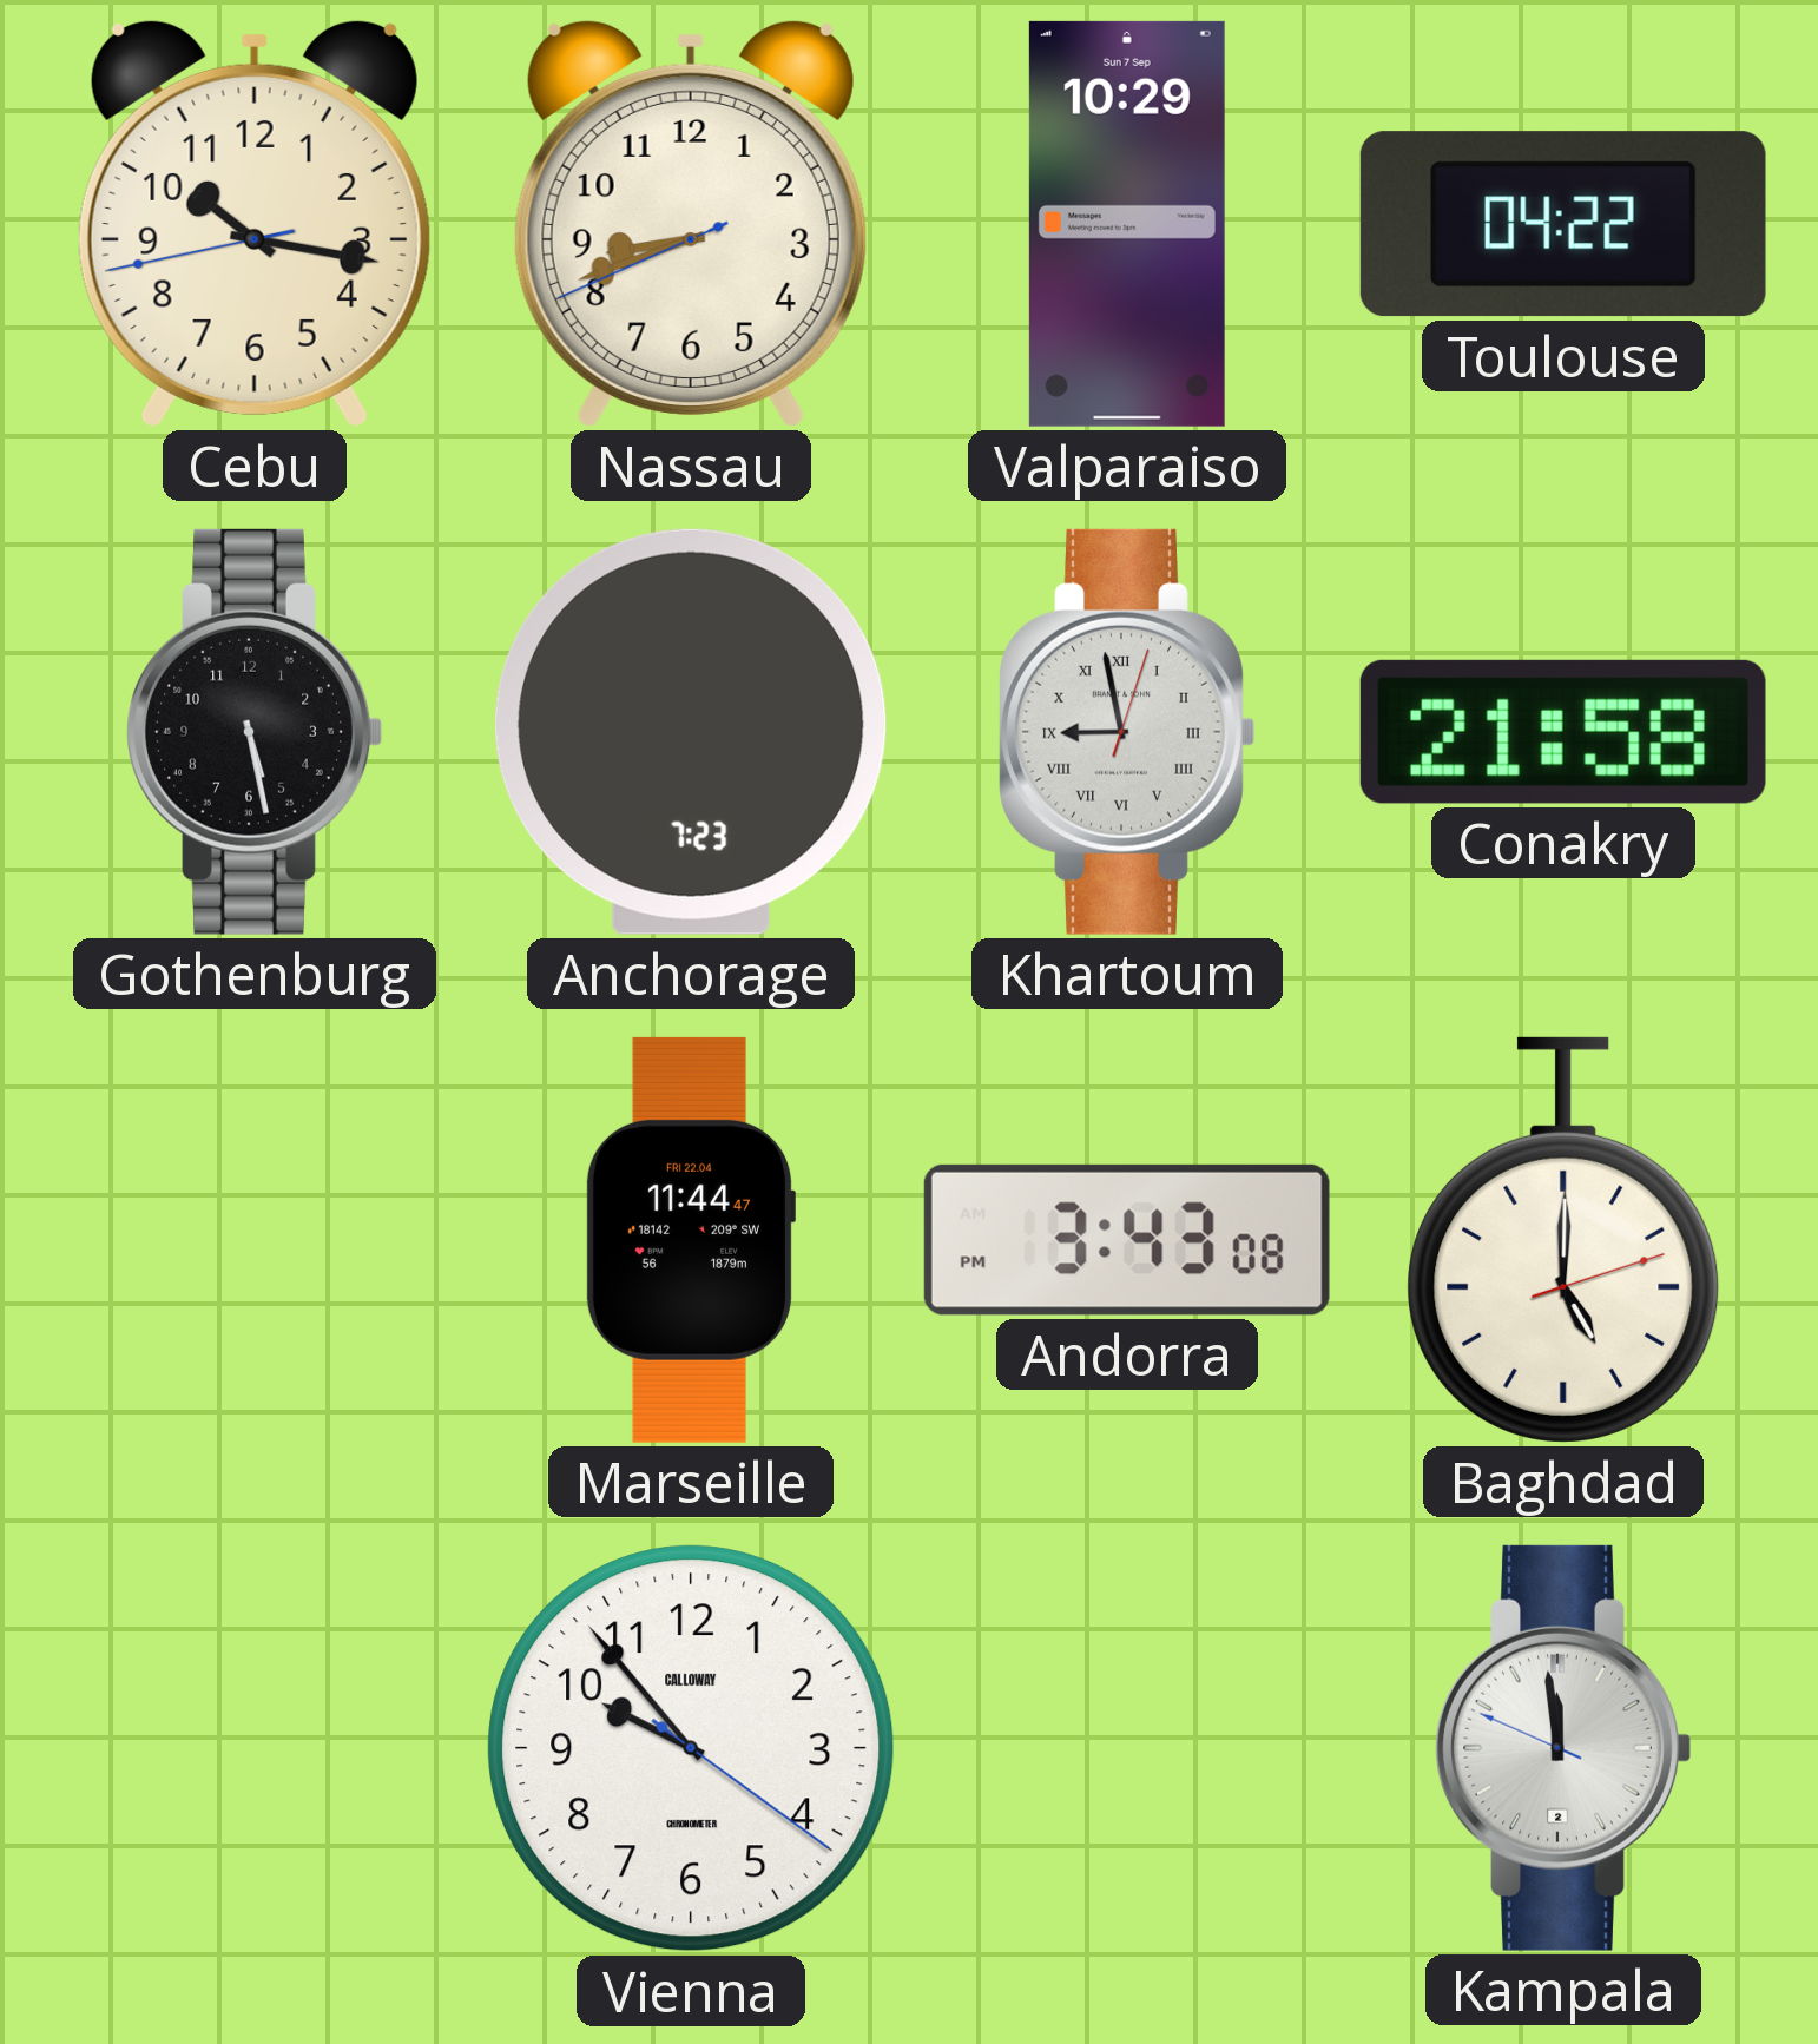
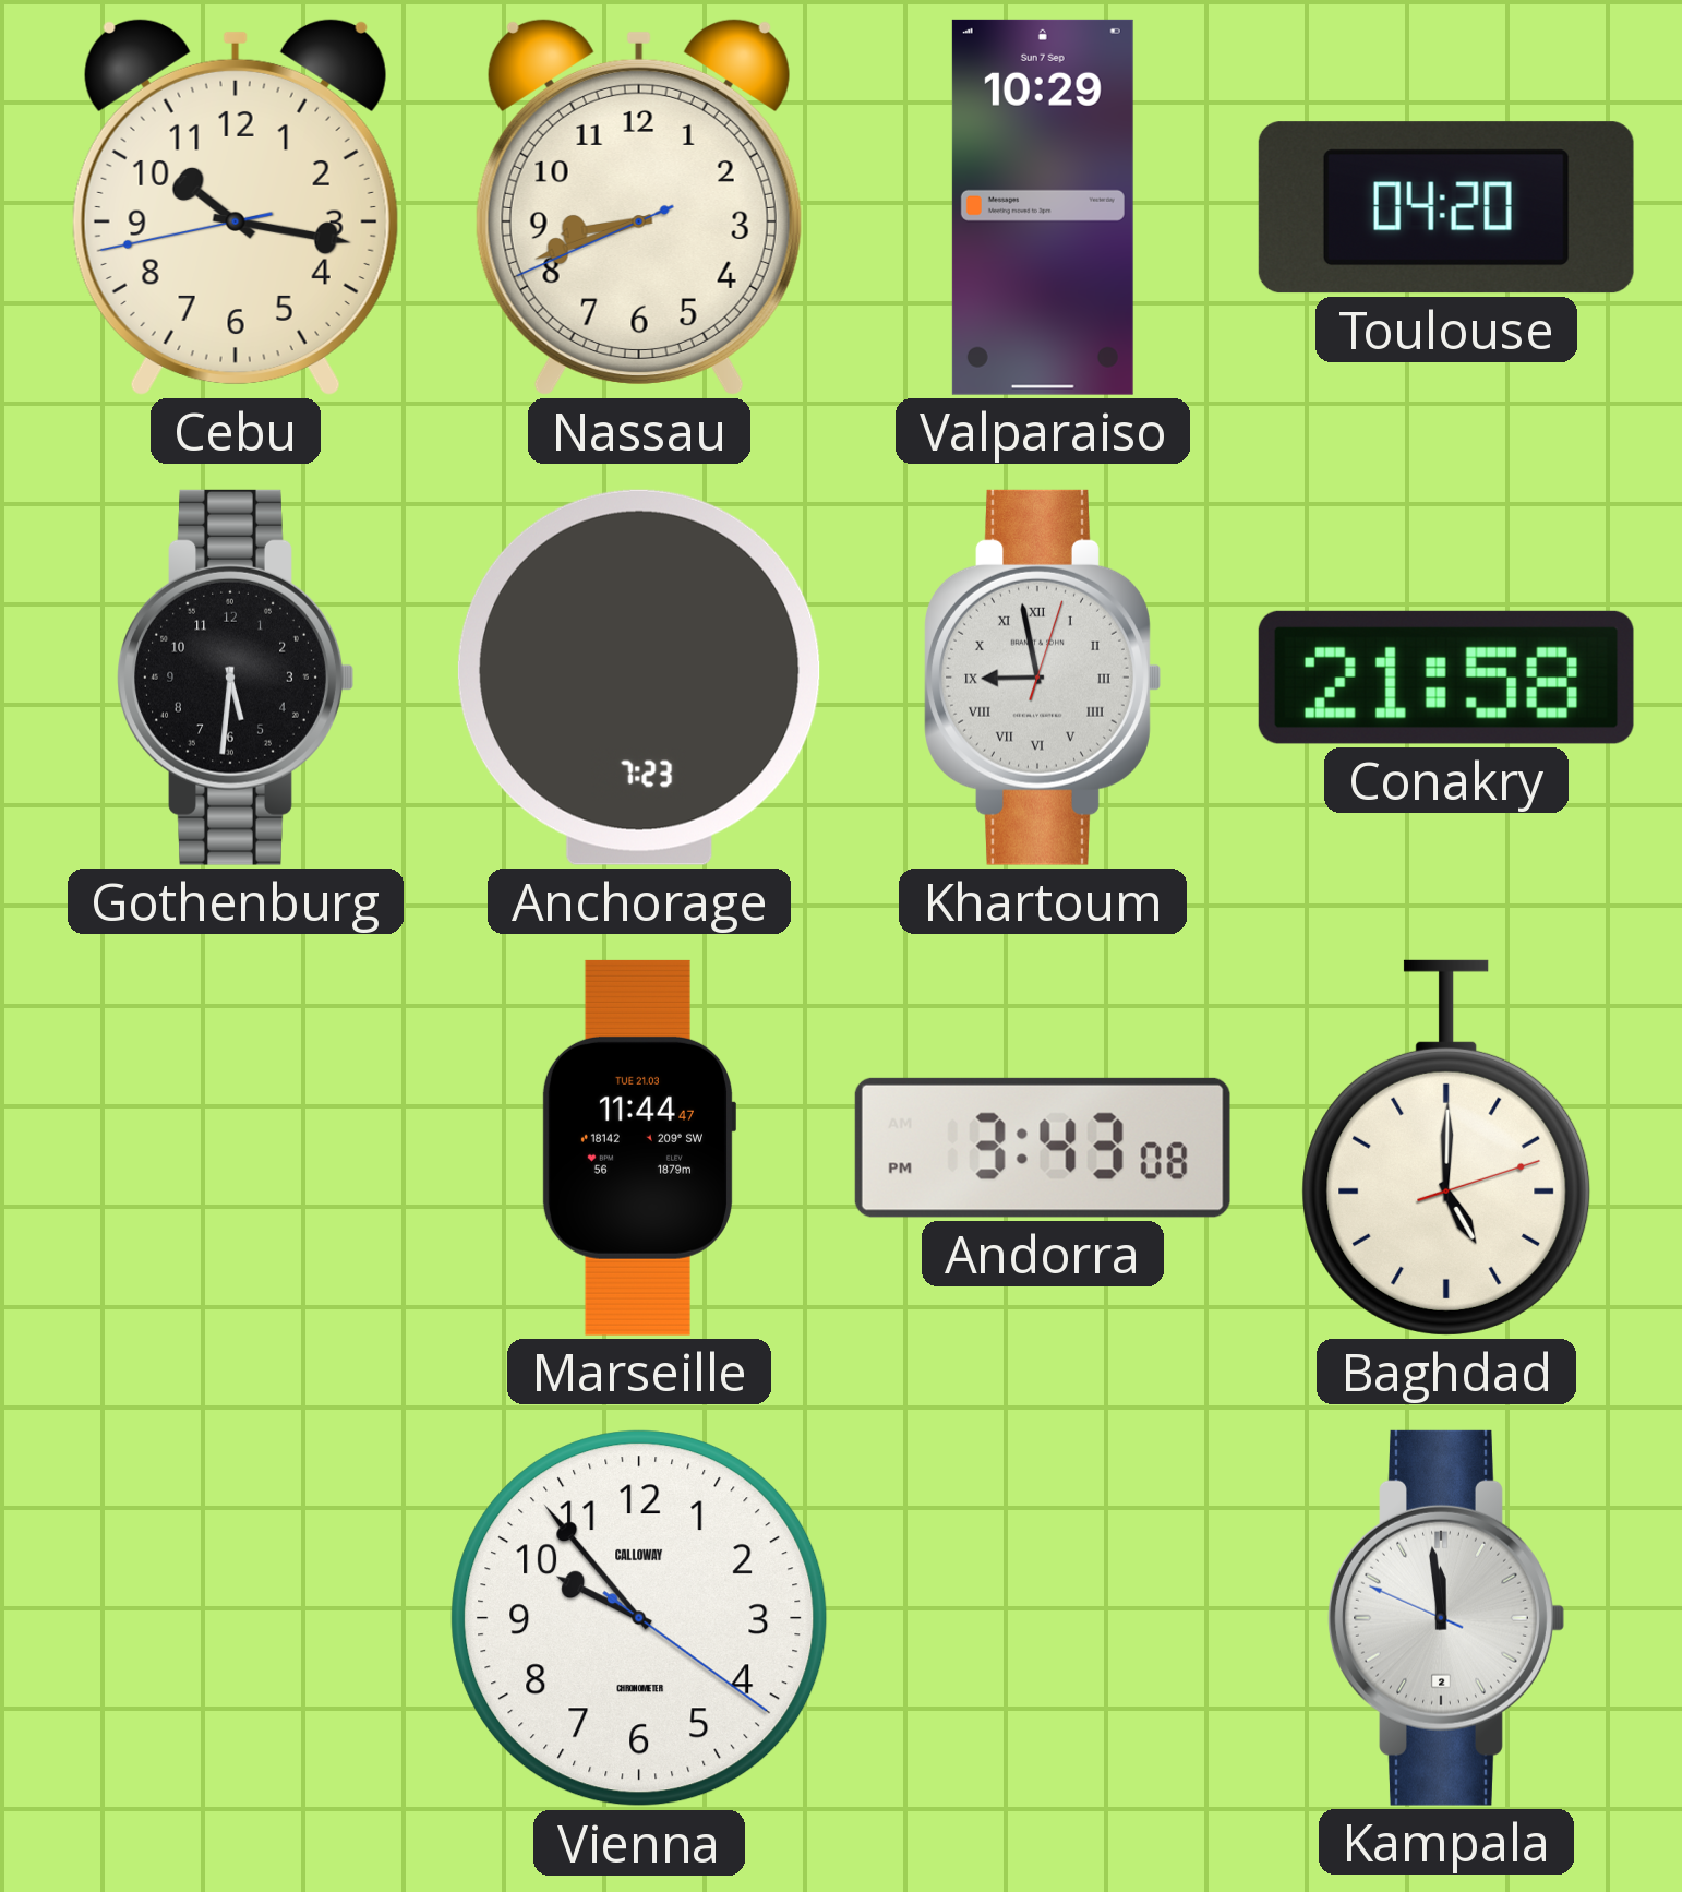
Toulouse: 04:22 -> 04:20
Gothenburg: 5:28 -> 5:31
Marseille date: FRI 22.04 -> TUE 21.03
